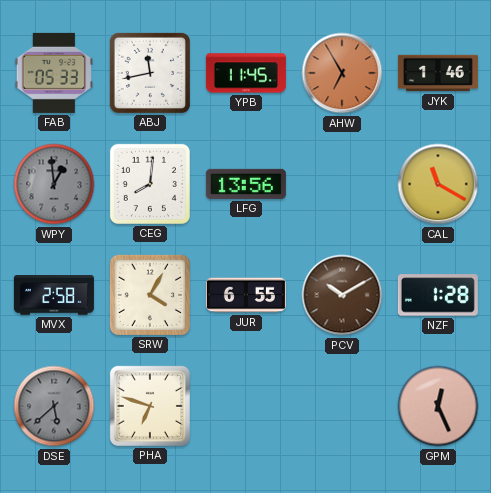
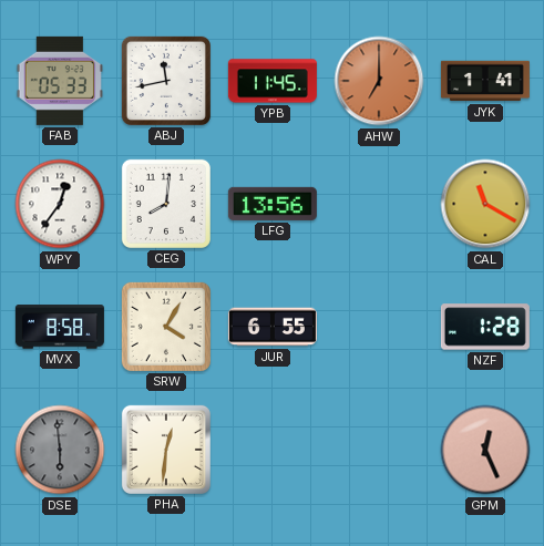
AHW: 6:55 -> 7:00
JYK: 1:46 -> 1:41
WPY: 12:59 -> 12:36
WPY dial: grey -> white
MVX: 2:58 -> 8:58
PCV: 10:10 -> none
DSE: 5:38 -> 5:59
PHA: 6:48 -> 12:31
